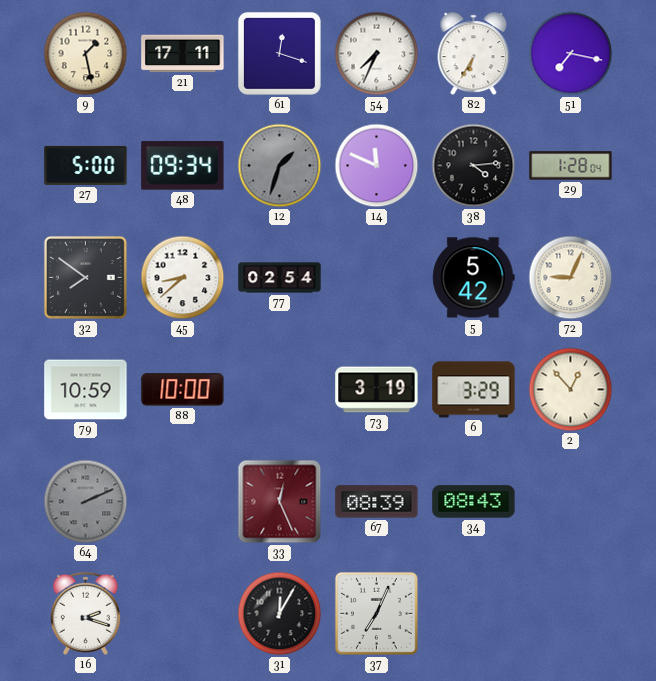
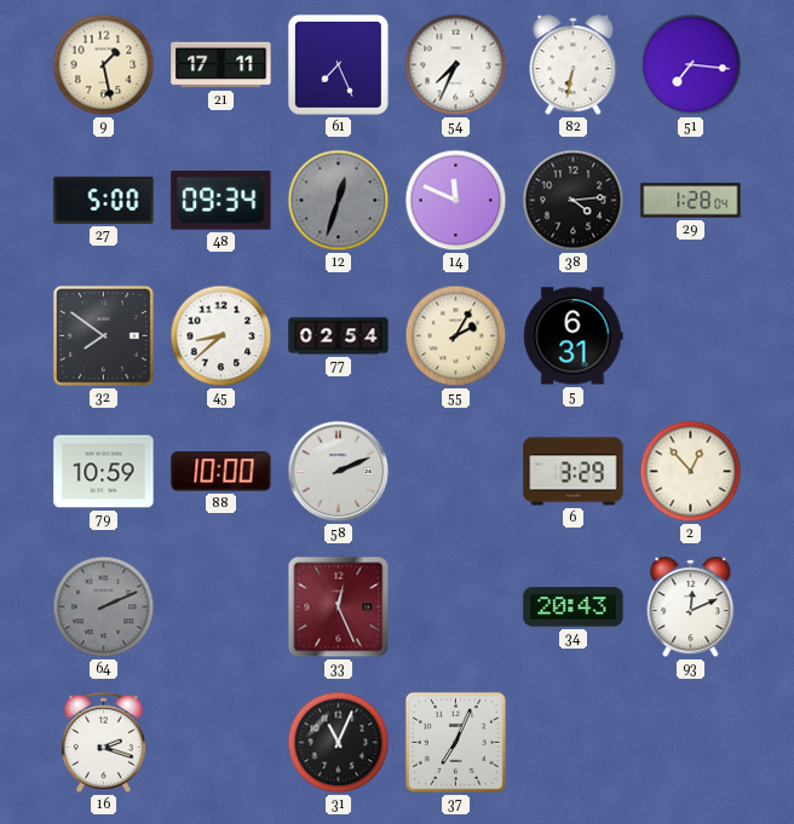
61: 12:18 -> 7:26
82: 6:35 -> 6:32
51: 7:17 -> 7:16
12: 1:33 -> 12:33
55: none -> 2:05
5: 5:42 -> 6:31
72: 9:04 -> none
58: none -> 2:11
73: 3:19 -> none
67: 08:39 -> none
34: 08:43 -> 20:43
93: none -> 12:11
31: 12:05 -> 11:04
